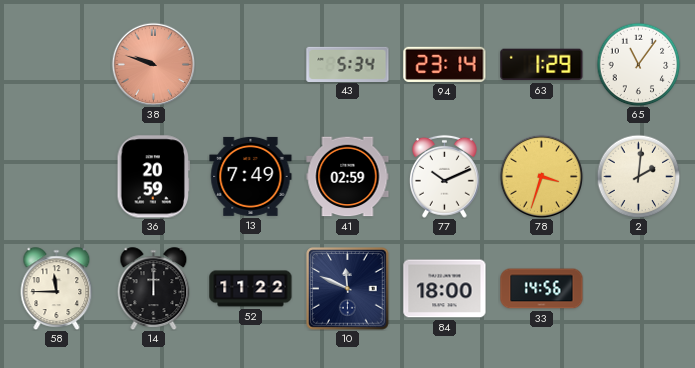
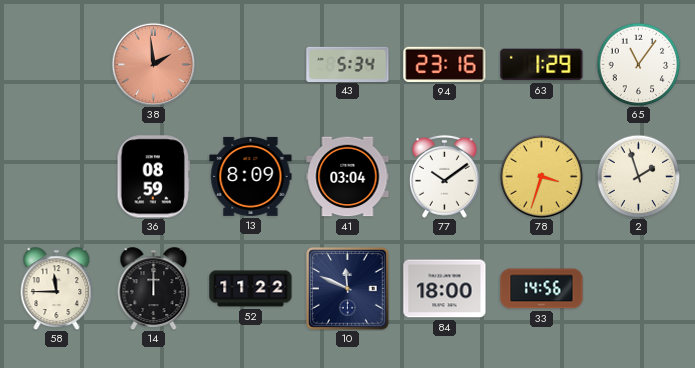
38: 9:48 -> 1:59
94: 23:14 -> 23:16
36: 20:59 -> 08:59
13: 7:49 -> 8:09
41: 02:59 -> 03:04
77: 10:11 -> 10:09
2: 2:01 -> 1:57
